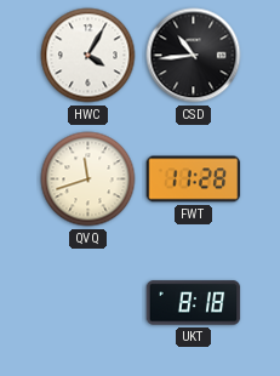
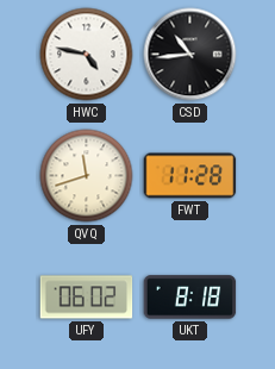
HWC: 4:05 -> 4:47
UFY: none -> 06:02
